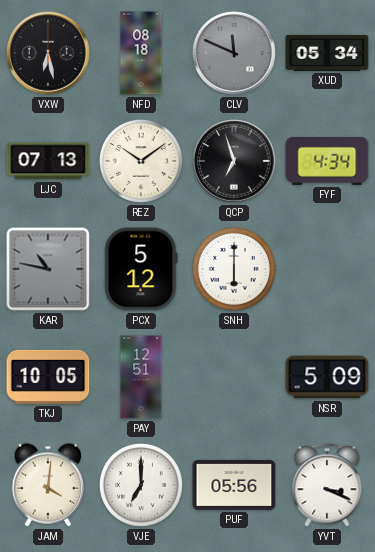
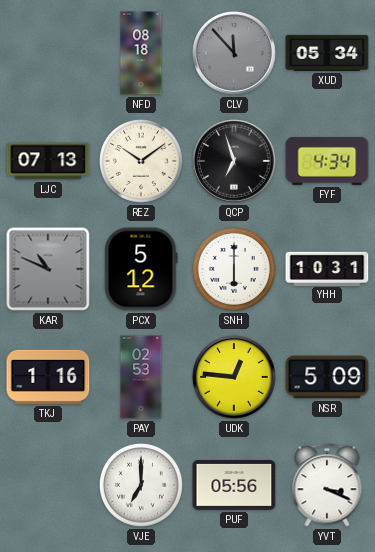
VXW: 6:28 -> none
CLV: 11:49 -> 11:53
KAR: 10:47 -> 10:49
YHH: none -> 10:31
TKJ: 10:05 -> 1:16
PAY: 12:51 -> 02:53
UDK: none -> 12:46
JAM: 4:01 -> none
